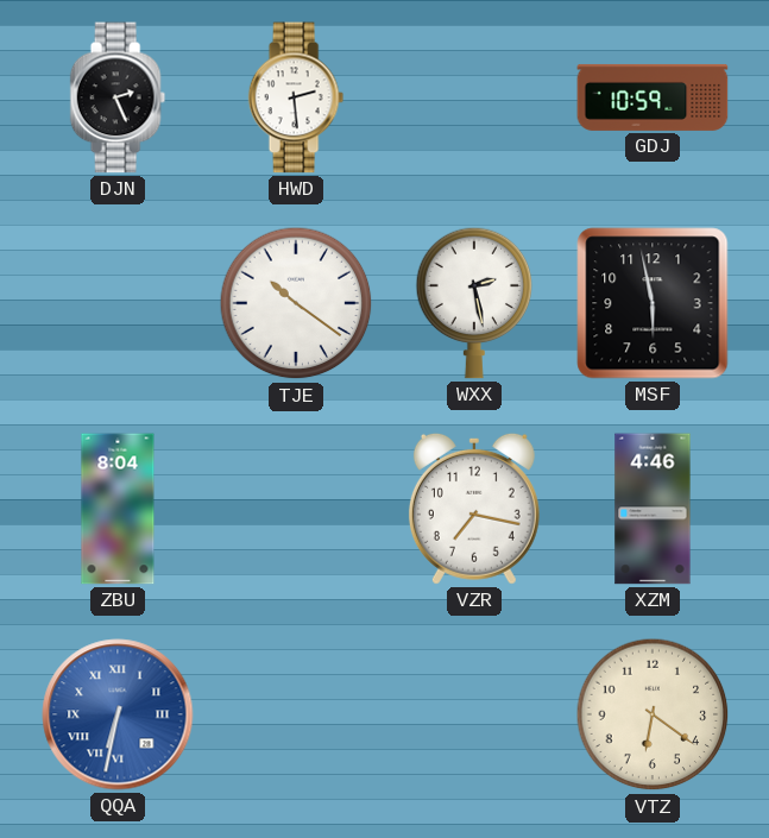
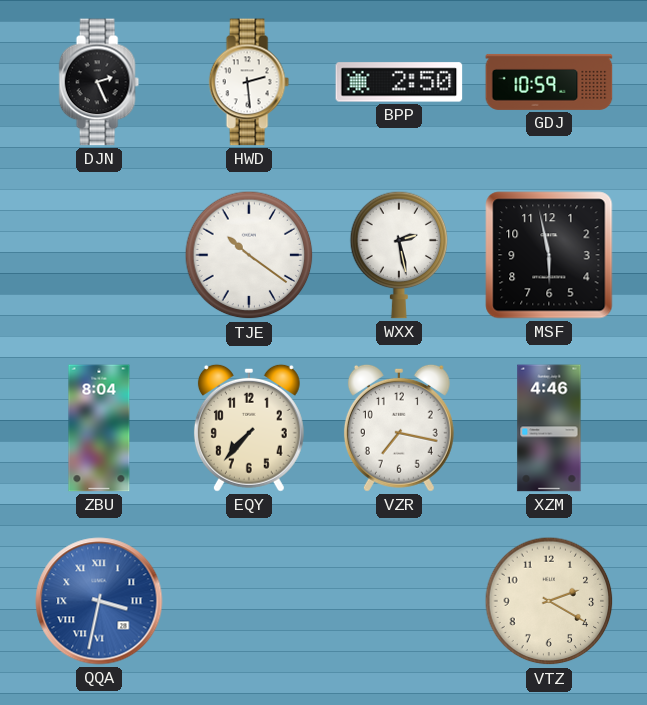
BPP: none -> 2:50
EQY: none -> 7:37
QQA: 6:32 -> 3:32
VTZ: 6:21 -> 2:20
